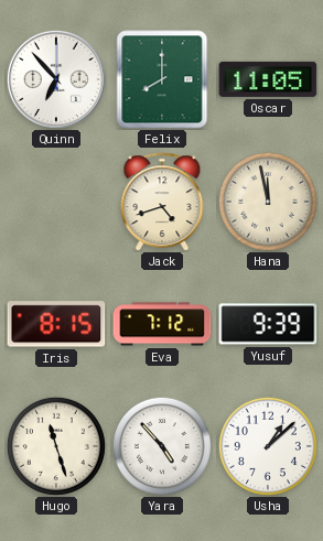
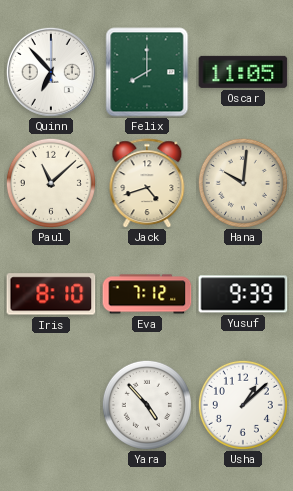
Paul: none -> 11:08
Hana: 11:58 -> 10:01
Iris: 8:15 -> 8:10
Hugo: 11:27 -> none
